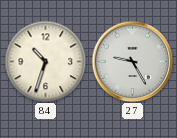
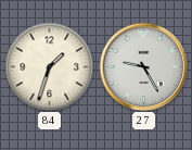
84: 10:33 -> 1:33
